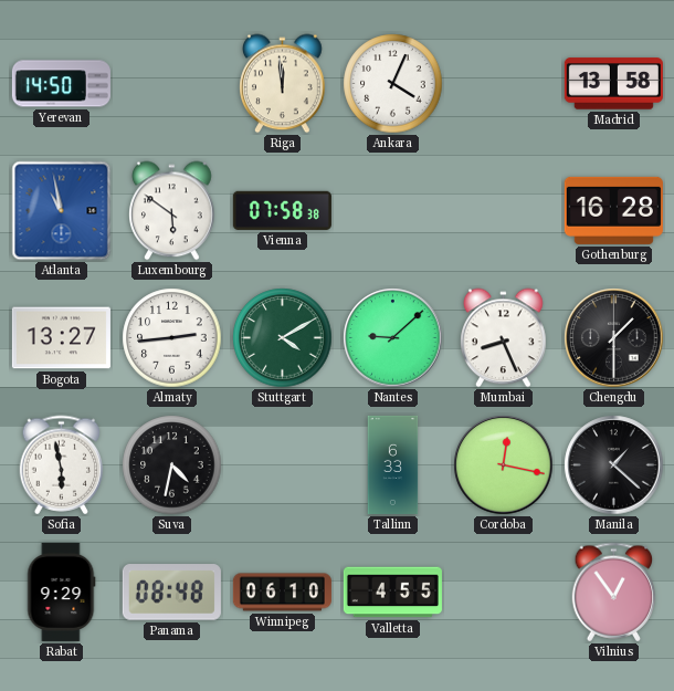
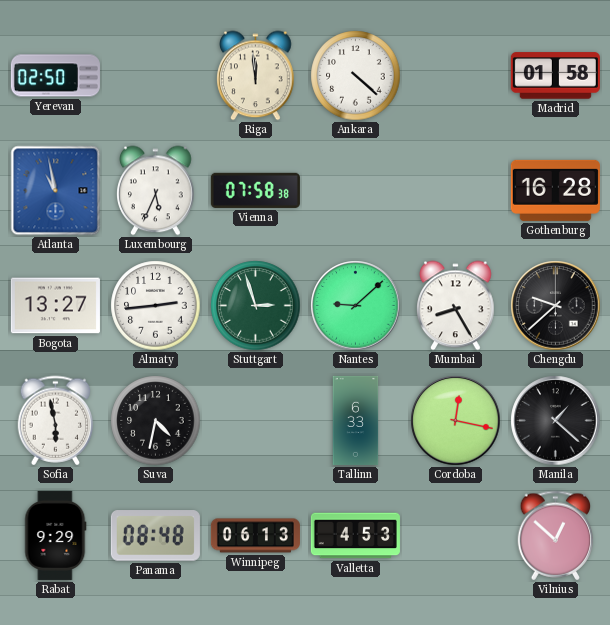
Yerevan: 14:50 -> 02:50
Ankara: 4:04 -> 4:22
Madrid: 13:58 -> 01:58
Luxembourg: 5:51 -> 5:34
Stuttgart: 4:10 -> 2:57
Mumbai: 8:26 -> 8:25
Chengdu: 1:30 -> 9:38
Winnipeg: 06:10 -> 06:13
Valletta: 4:55 -> 4:53
Vilnius: 12:54 -> 12:52
